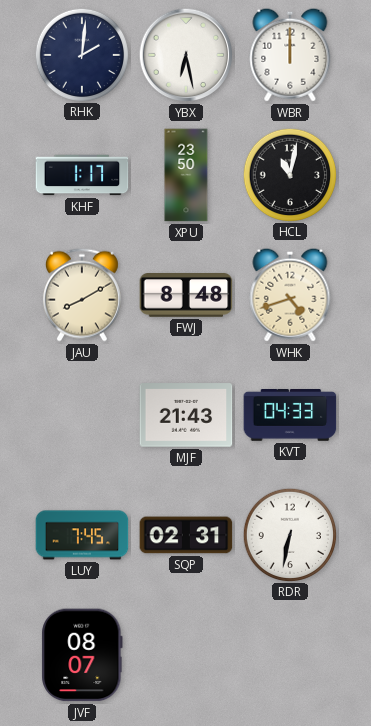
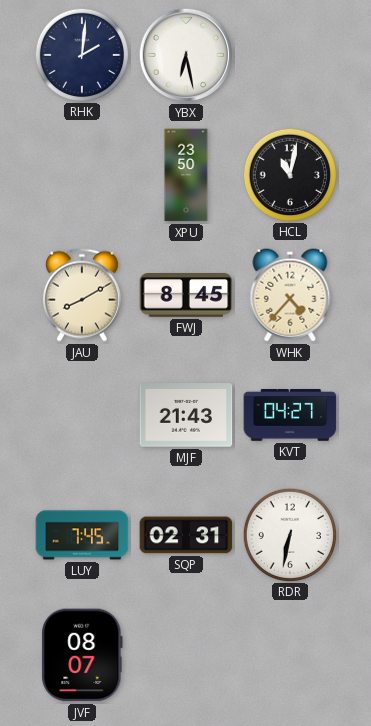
WBR: 12:00 -> none
KHF: 1:17 -> none
FWJ: 8:48 -> 8:45
WHK: 4:42 -> 4:37
KVT: 04:33 -> 04:27
